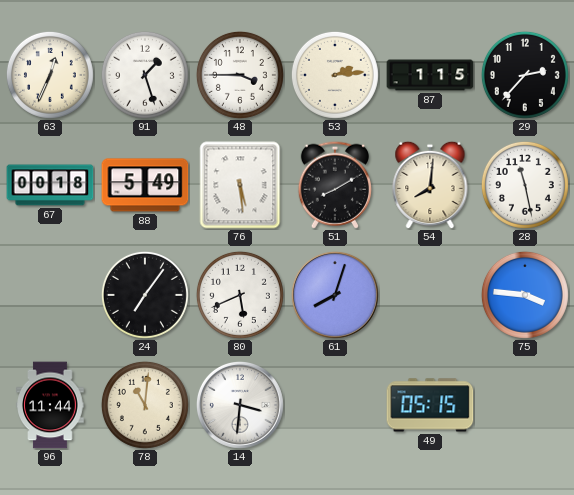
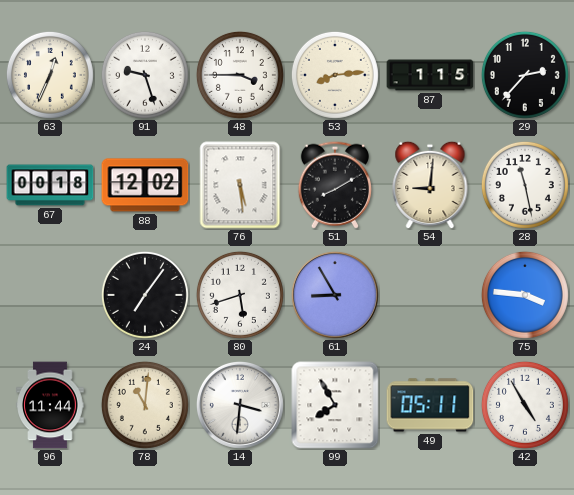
91: 1:27 -> 9:27
53: 2:14 -> 8:14
88: 5:49 -> 12:02
54: 8:01 -> 9:01
80: 5:41 -> 5:42
61: 8:03 -> 8:55
99: none -> 7:55
49: 05:15 -> 05:11
42: none -> 4:55
